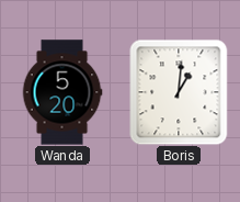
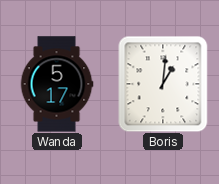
Wanda: 5:20 -> 5:17
